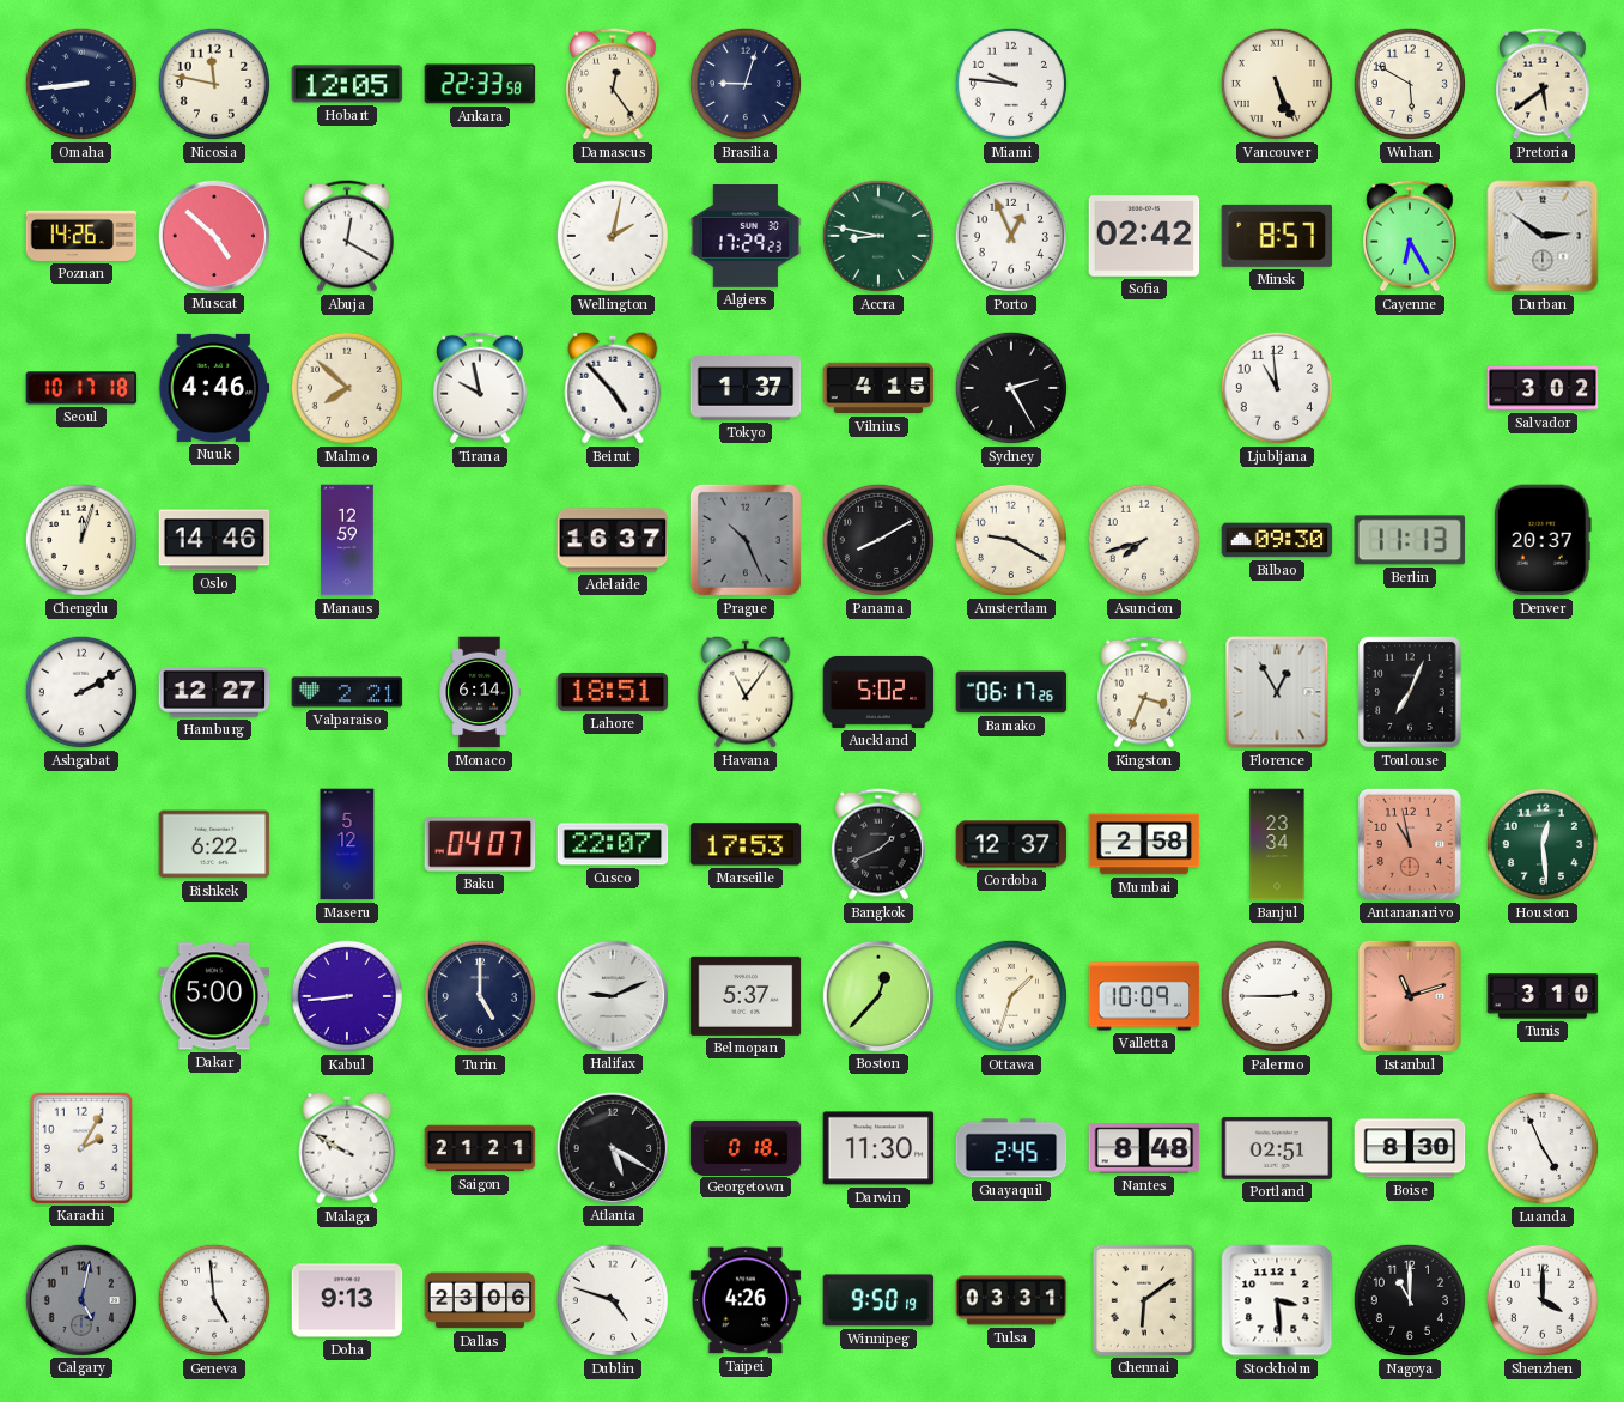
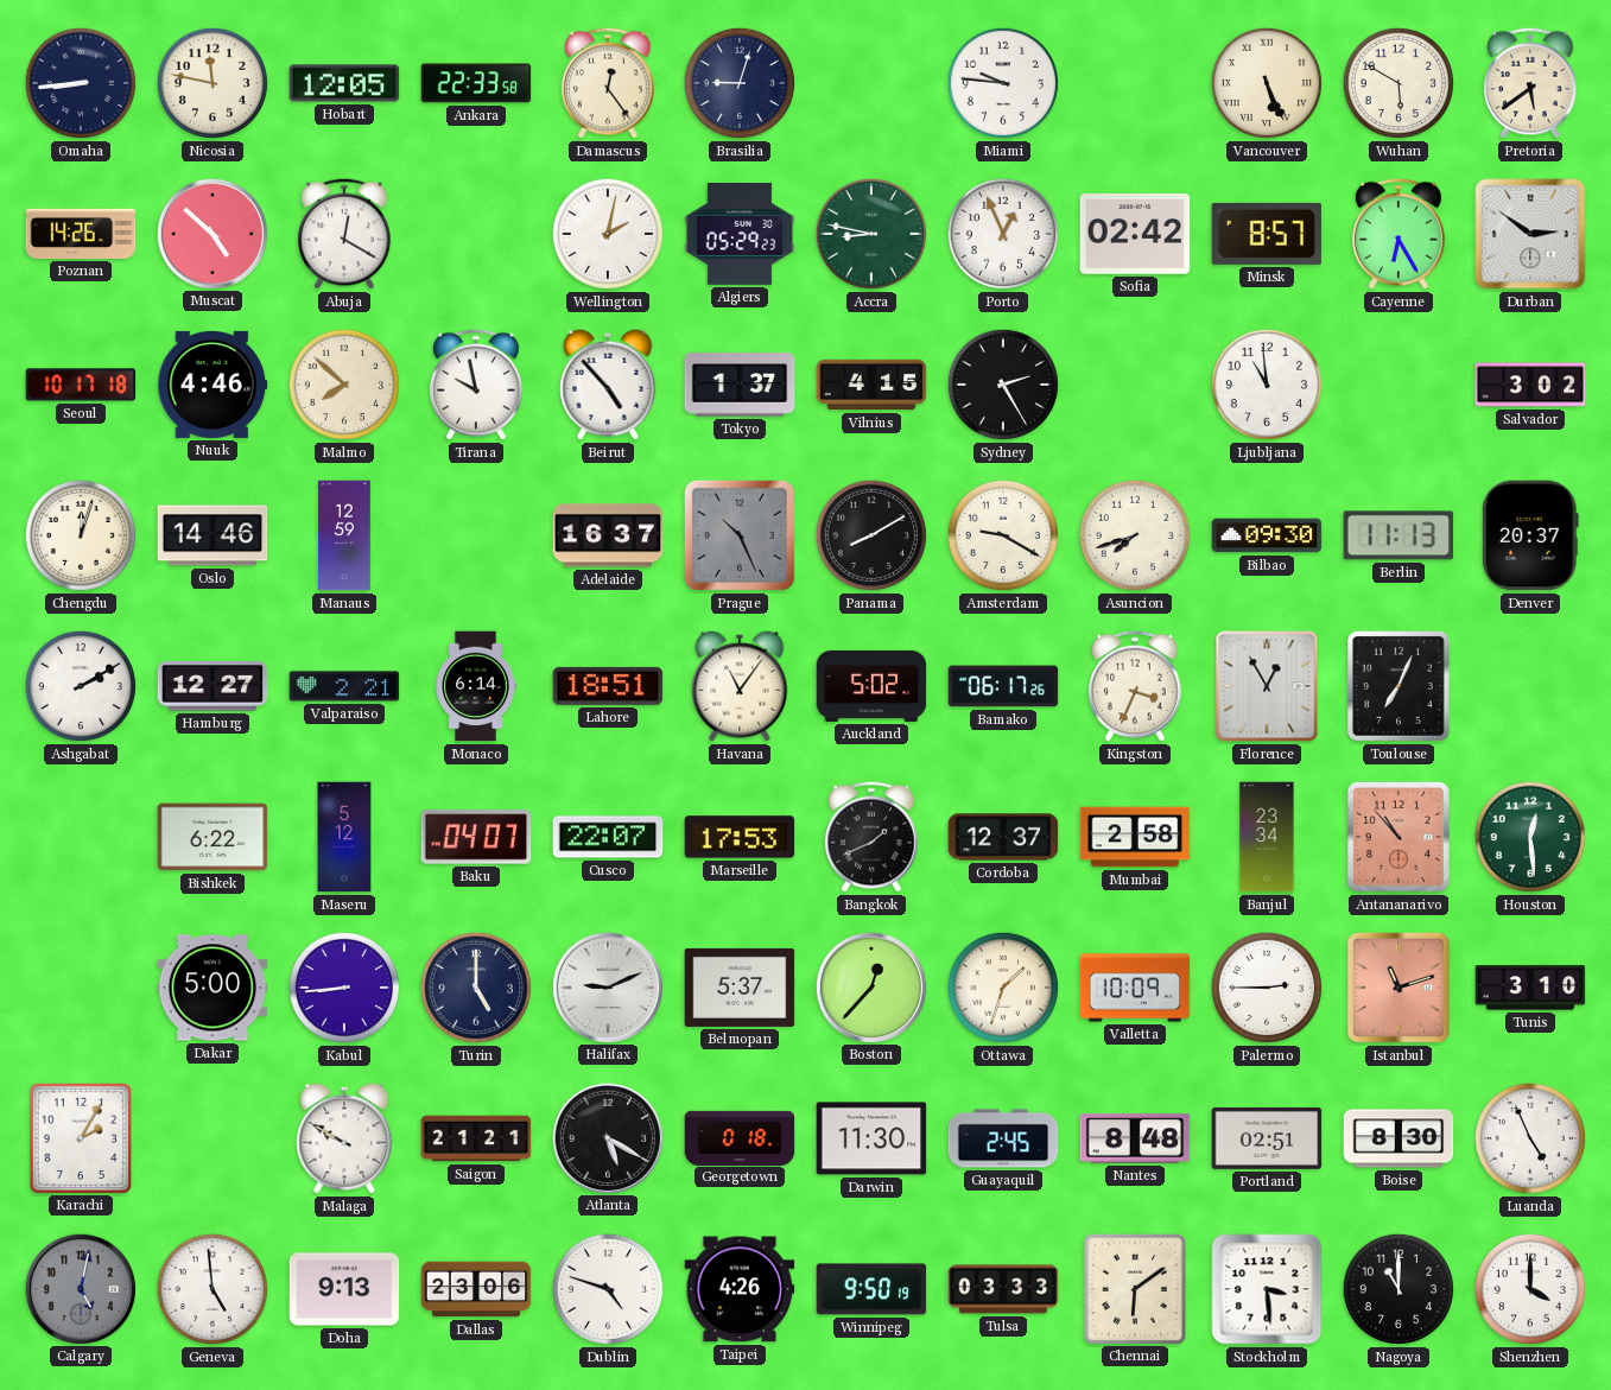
Algiers: 17:29 -> 05:29
Antananarivo: 10:58 -> 10:53
Tulsa: 03:31 -> 03:33
